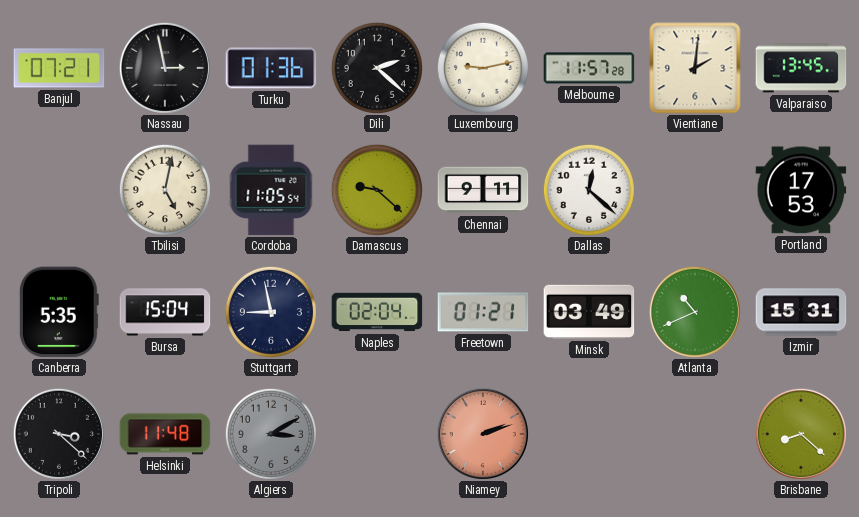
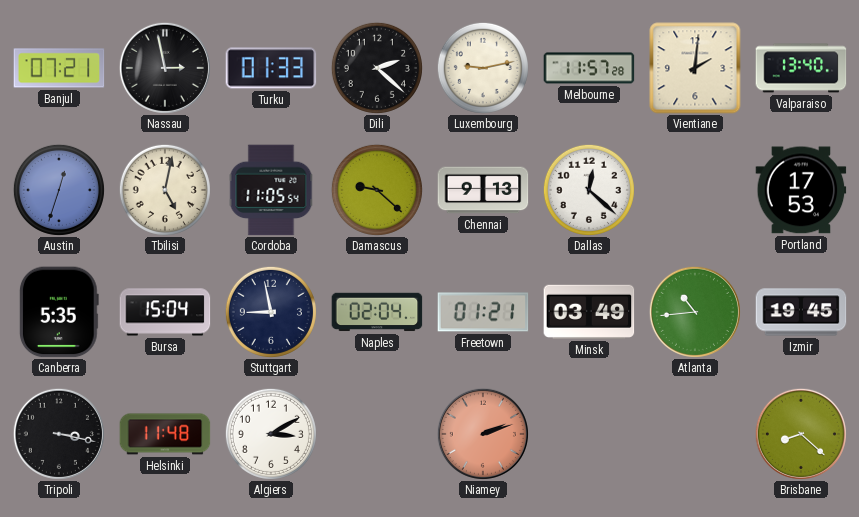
Turku: 01:36 -> 01:33
Valparaiso: 13:45 -> 13:40
Austin: none -> 12:33
Chennai: 9:11 -> 9:13
Atlanta: 10:41 -> 10:44
Izmir: 15:31 -> 19:45
Tripoli: 3:22 -> 3:17
Algiers dial: grey -> white
